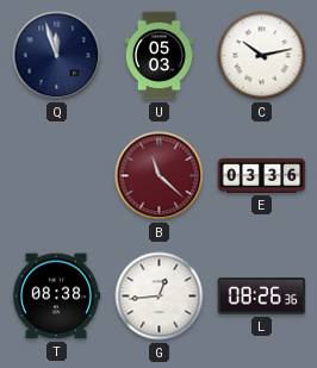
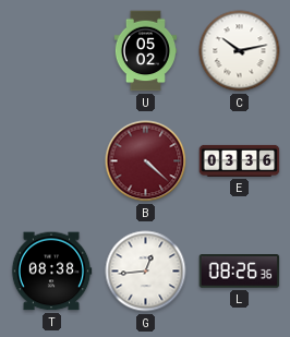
Q: 11:57 -> none
U: 05:03 -> 05:02
B: 11:22 -> 4:22
